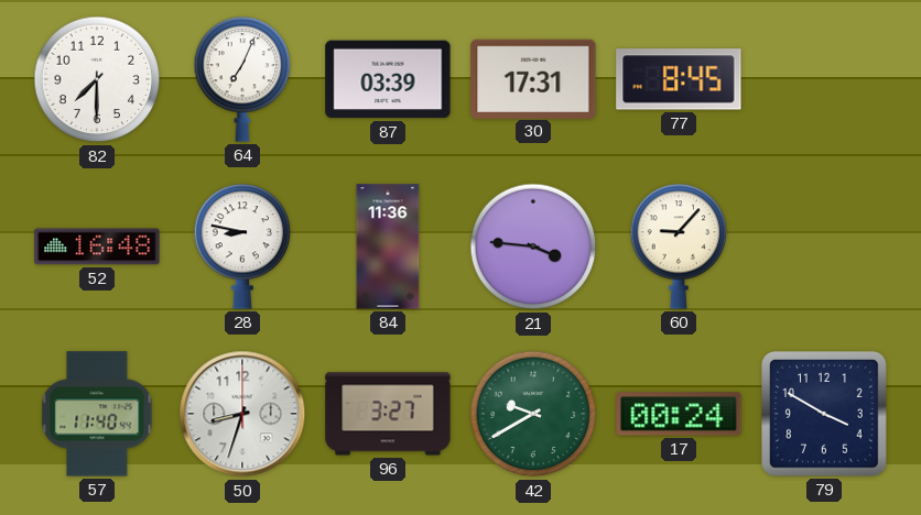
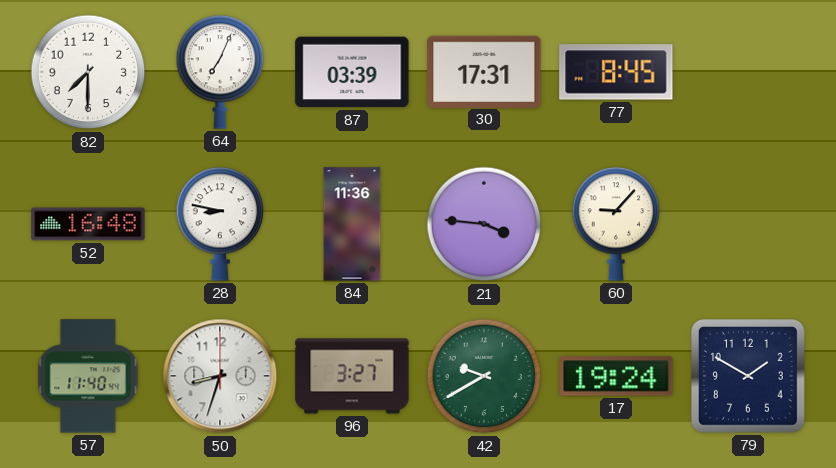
17: 00:24 -> 19:24
79: 3:50 -> 1:50
